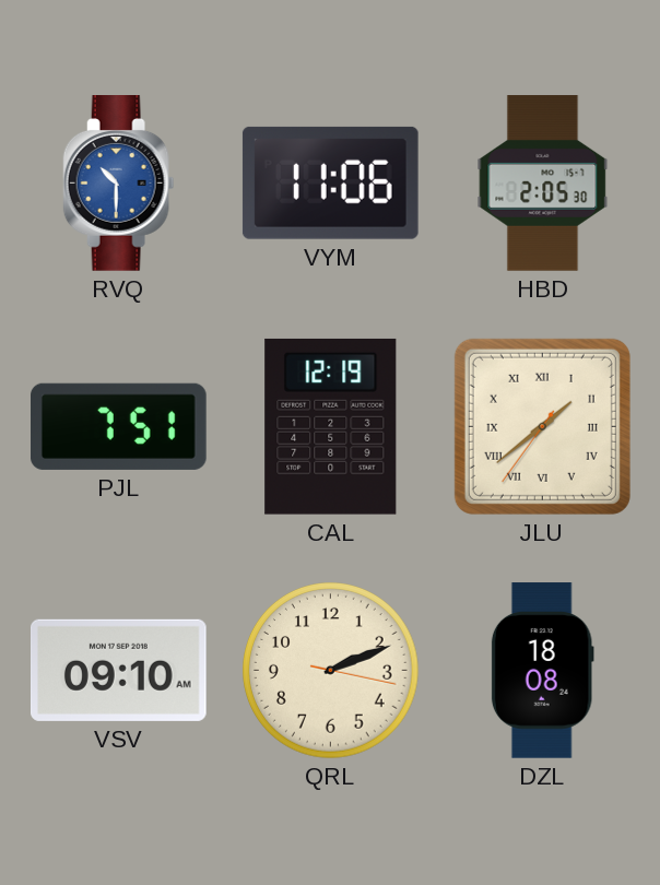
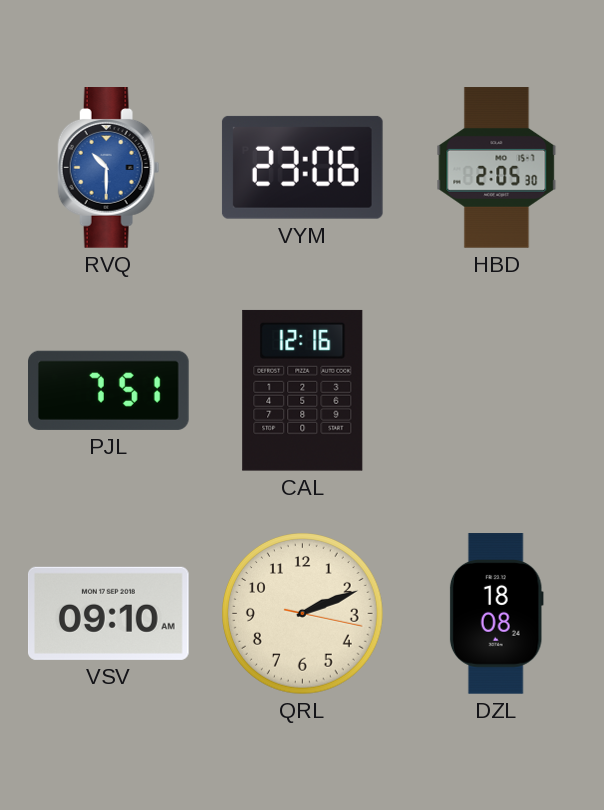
VYM: 11:06 -> 23:06
CAL: 12:19 -> 12:16
JLU: 1:38 -> none
